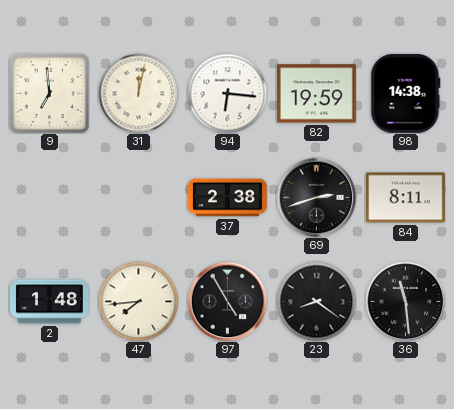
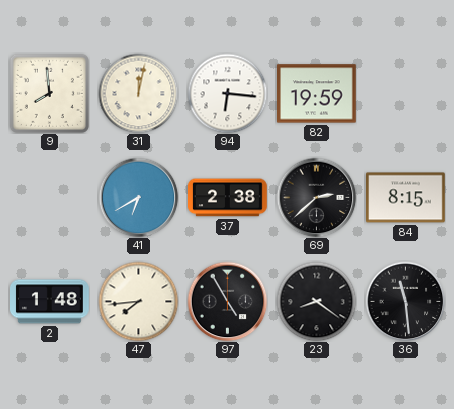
9: 6:59 -> 7:59
98: 14:38 -> none
41: none -> 6:40
69: 2:42 -> 2:38
84: 8:11 -> 8:15
